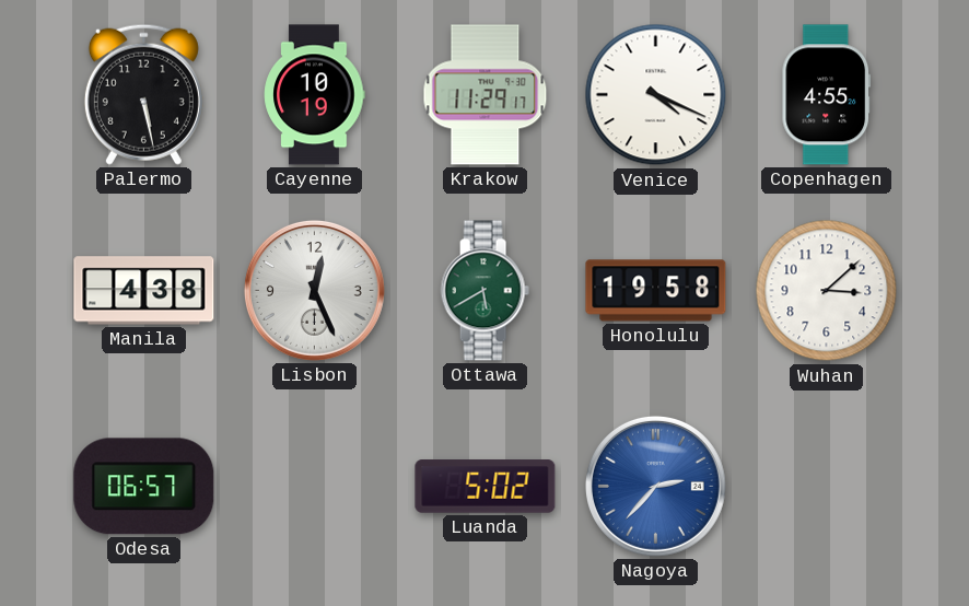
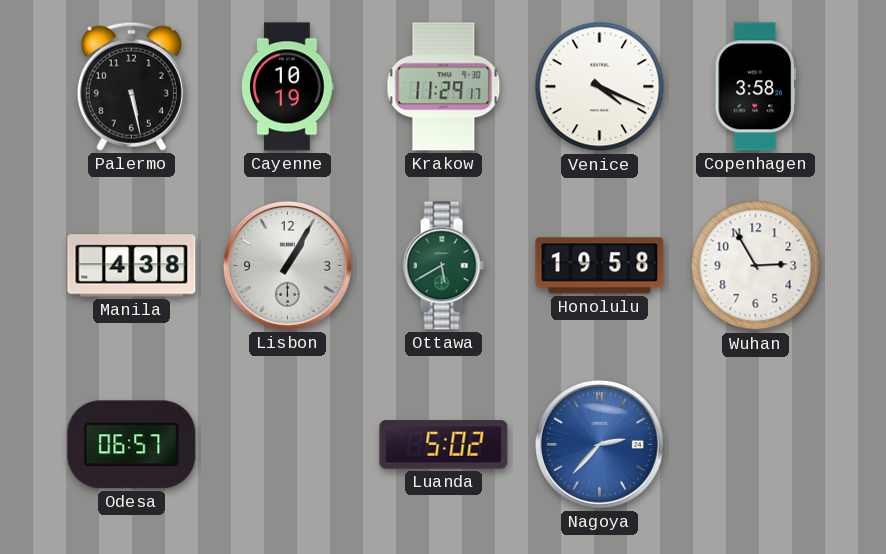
Copenhagen: 4:55 -> 3:58
Lisbon: 12:26 -> 1:05
Wuhan: 3:08 -> 2:55
